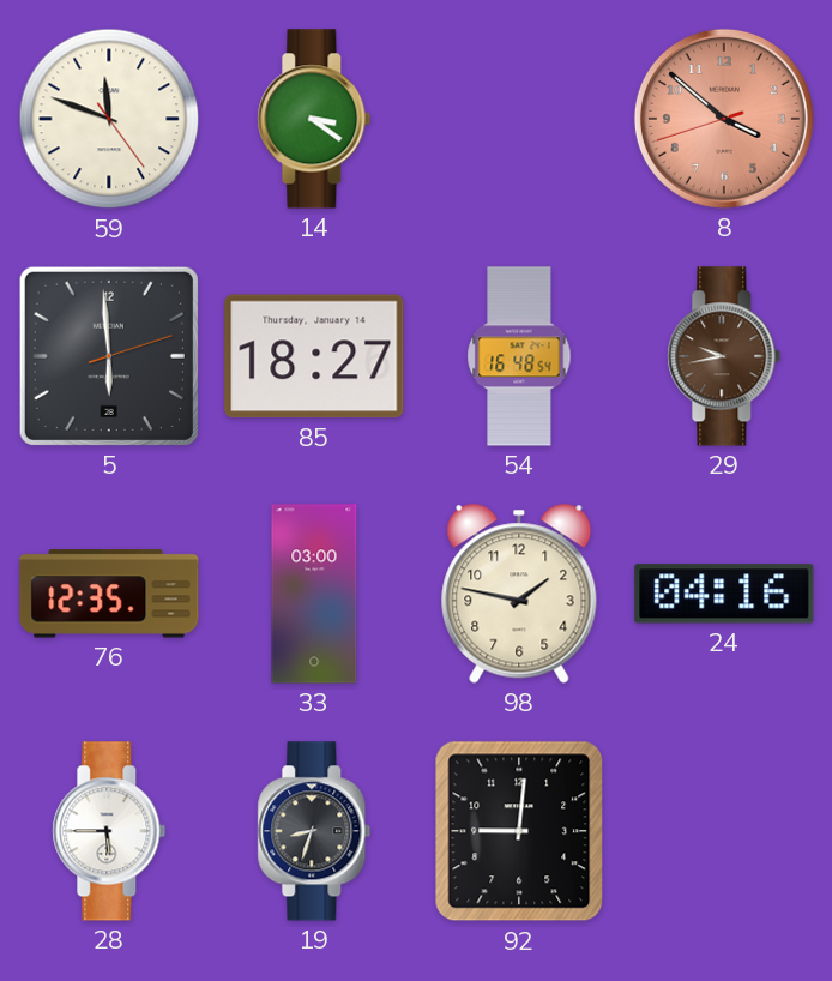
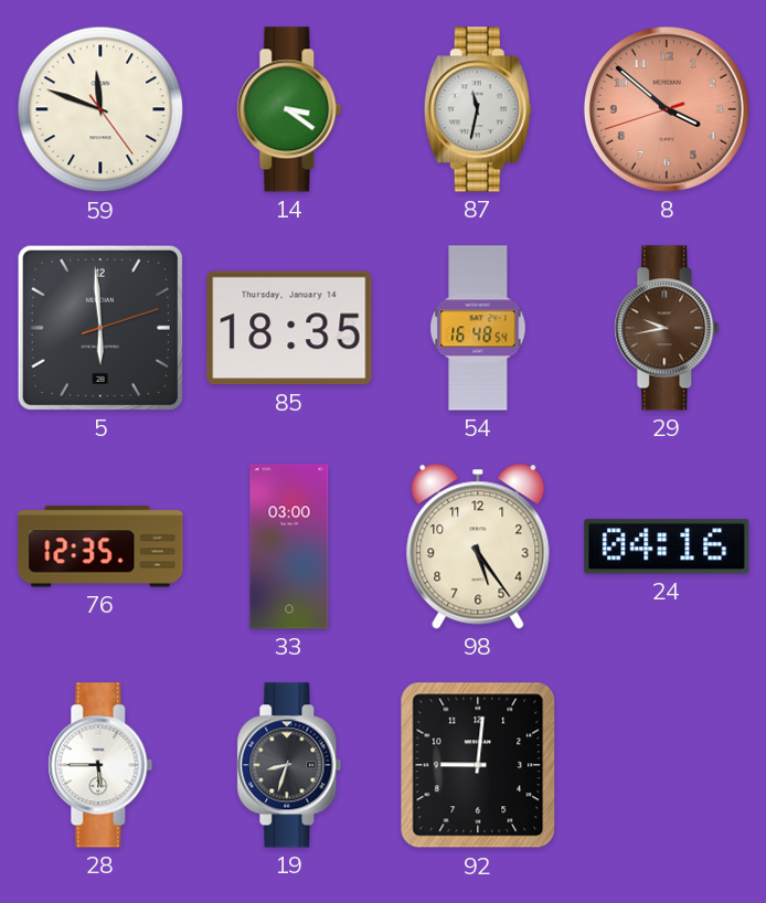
87: none -> 11:32
85: 18:27 -> 18:35
98: 1:47 -> 5:24
